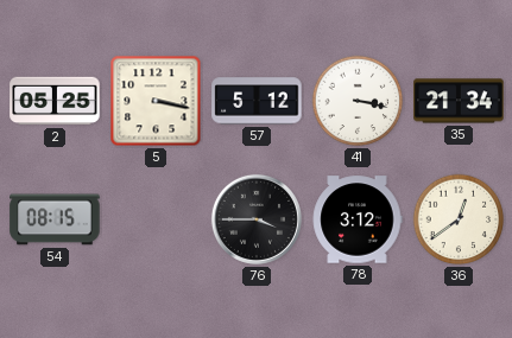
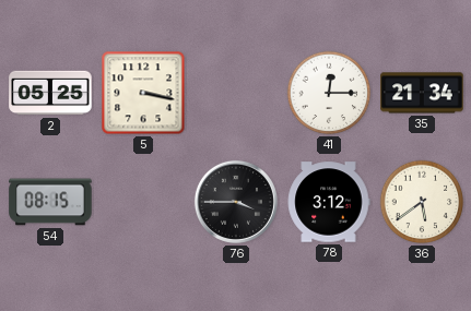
57: 5:12 -> none
41: 3:17 -> 12:15
36: 12:39 -> 5:39
